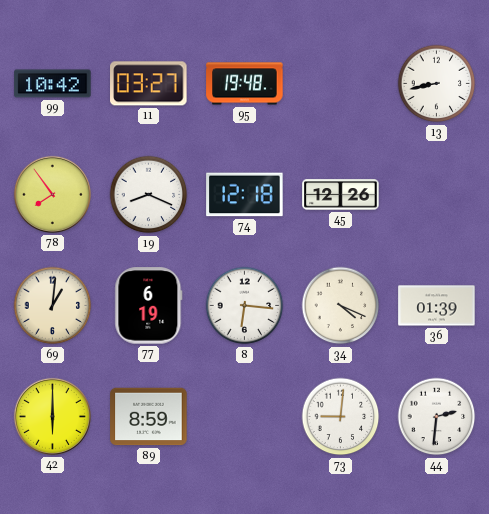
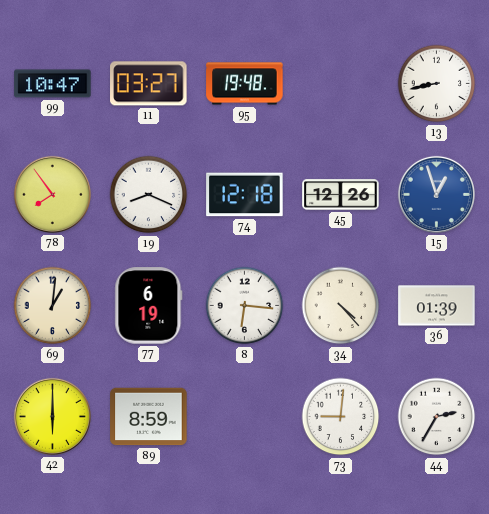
99: 10:42 -> 10:47
15: none -> 12:57
34: 4:19 -> 4:23
44: 2:31 -> 2:35
